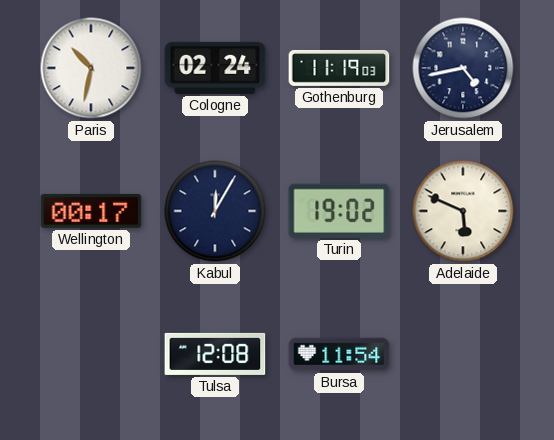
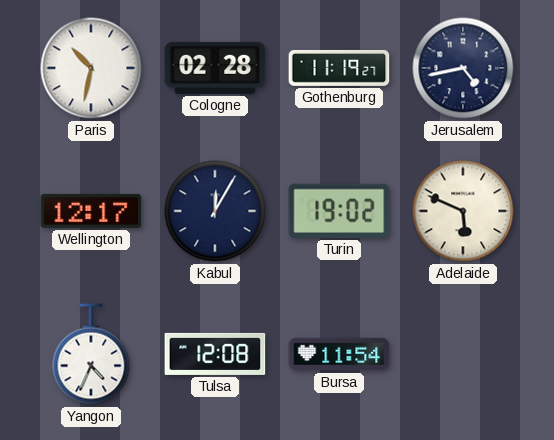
Cologne: 02:24 -> 02:28
Gothenburg: 11:19:03 -> 11:19:27
Wellington: 00:17 -> 12:17
Yangon: none -> 4:34
